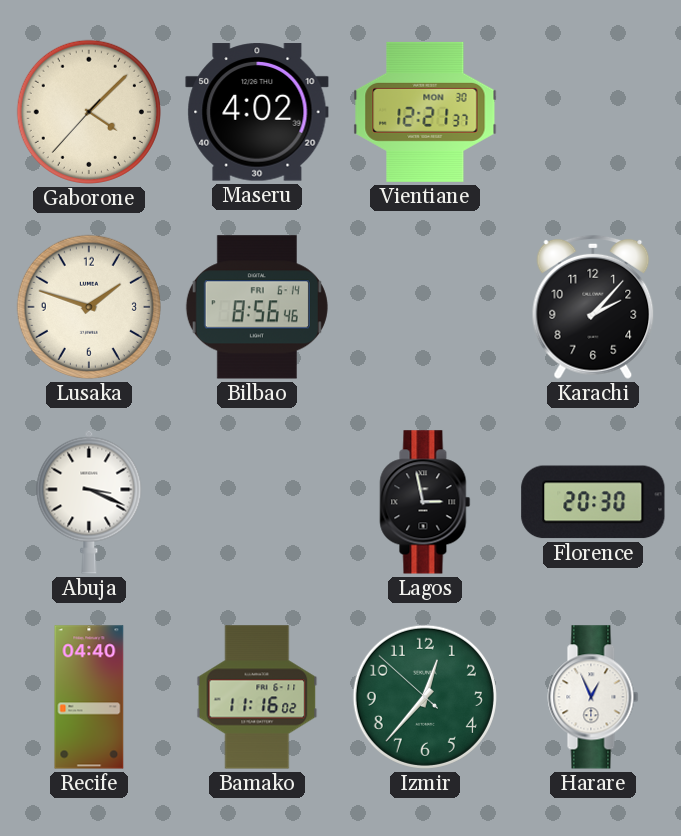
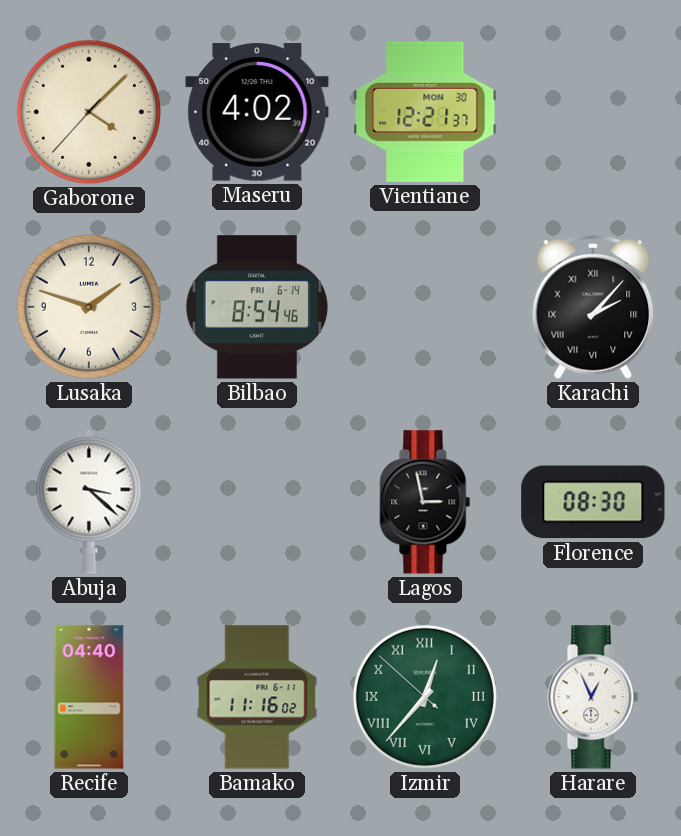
Bilbao: 8:56 -> 8:54
Karachi numerals: Arabic -> Roman
Abuja: 3:19 -> 3:22
Florence: 20:30 -> 08:30
Izmir numerals: Arabic -> Roman
